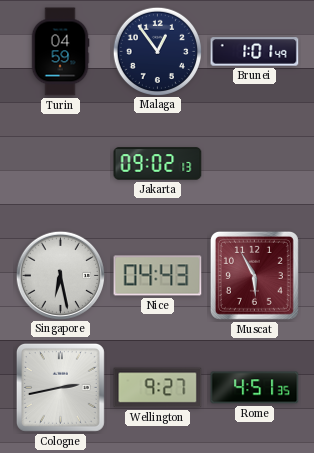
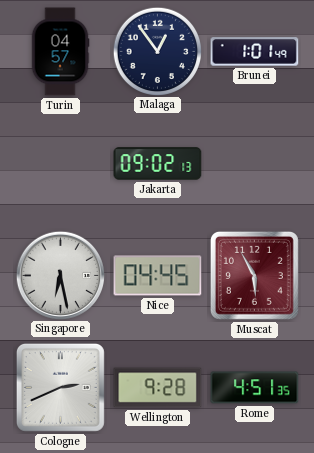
Turin: 04:59 -> 04:57
Nice: 04:43 -> 04:45
Cologne: 2:43 -> 2:41
Wellington: 9:27 -> 9:28
